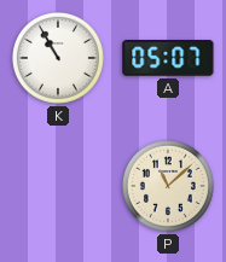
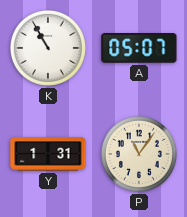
Y: none -> 1:31
P: 11:08 -> 11:06
